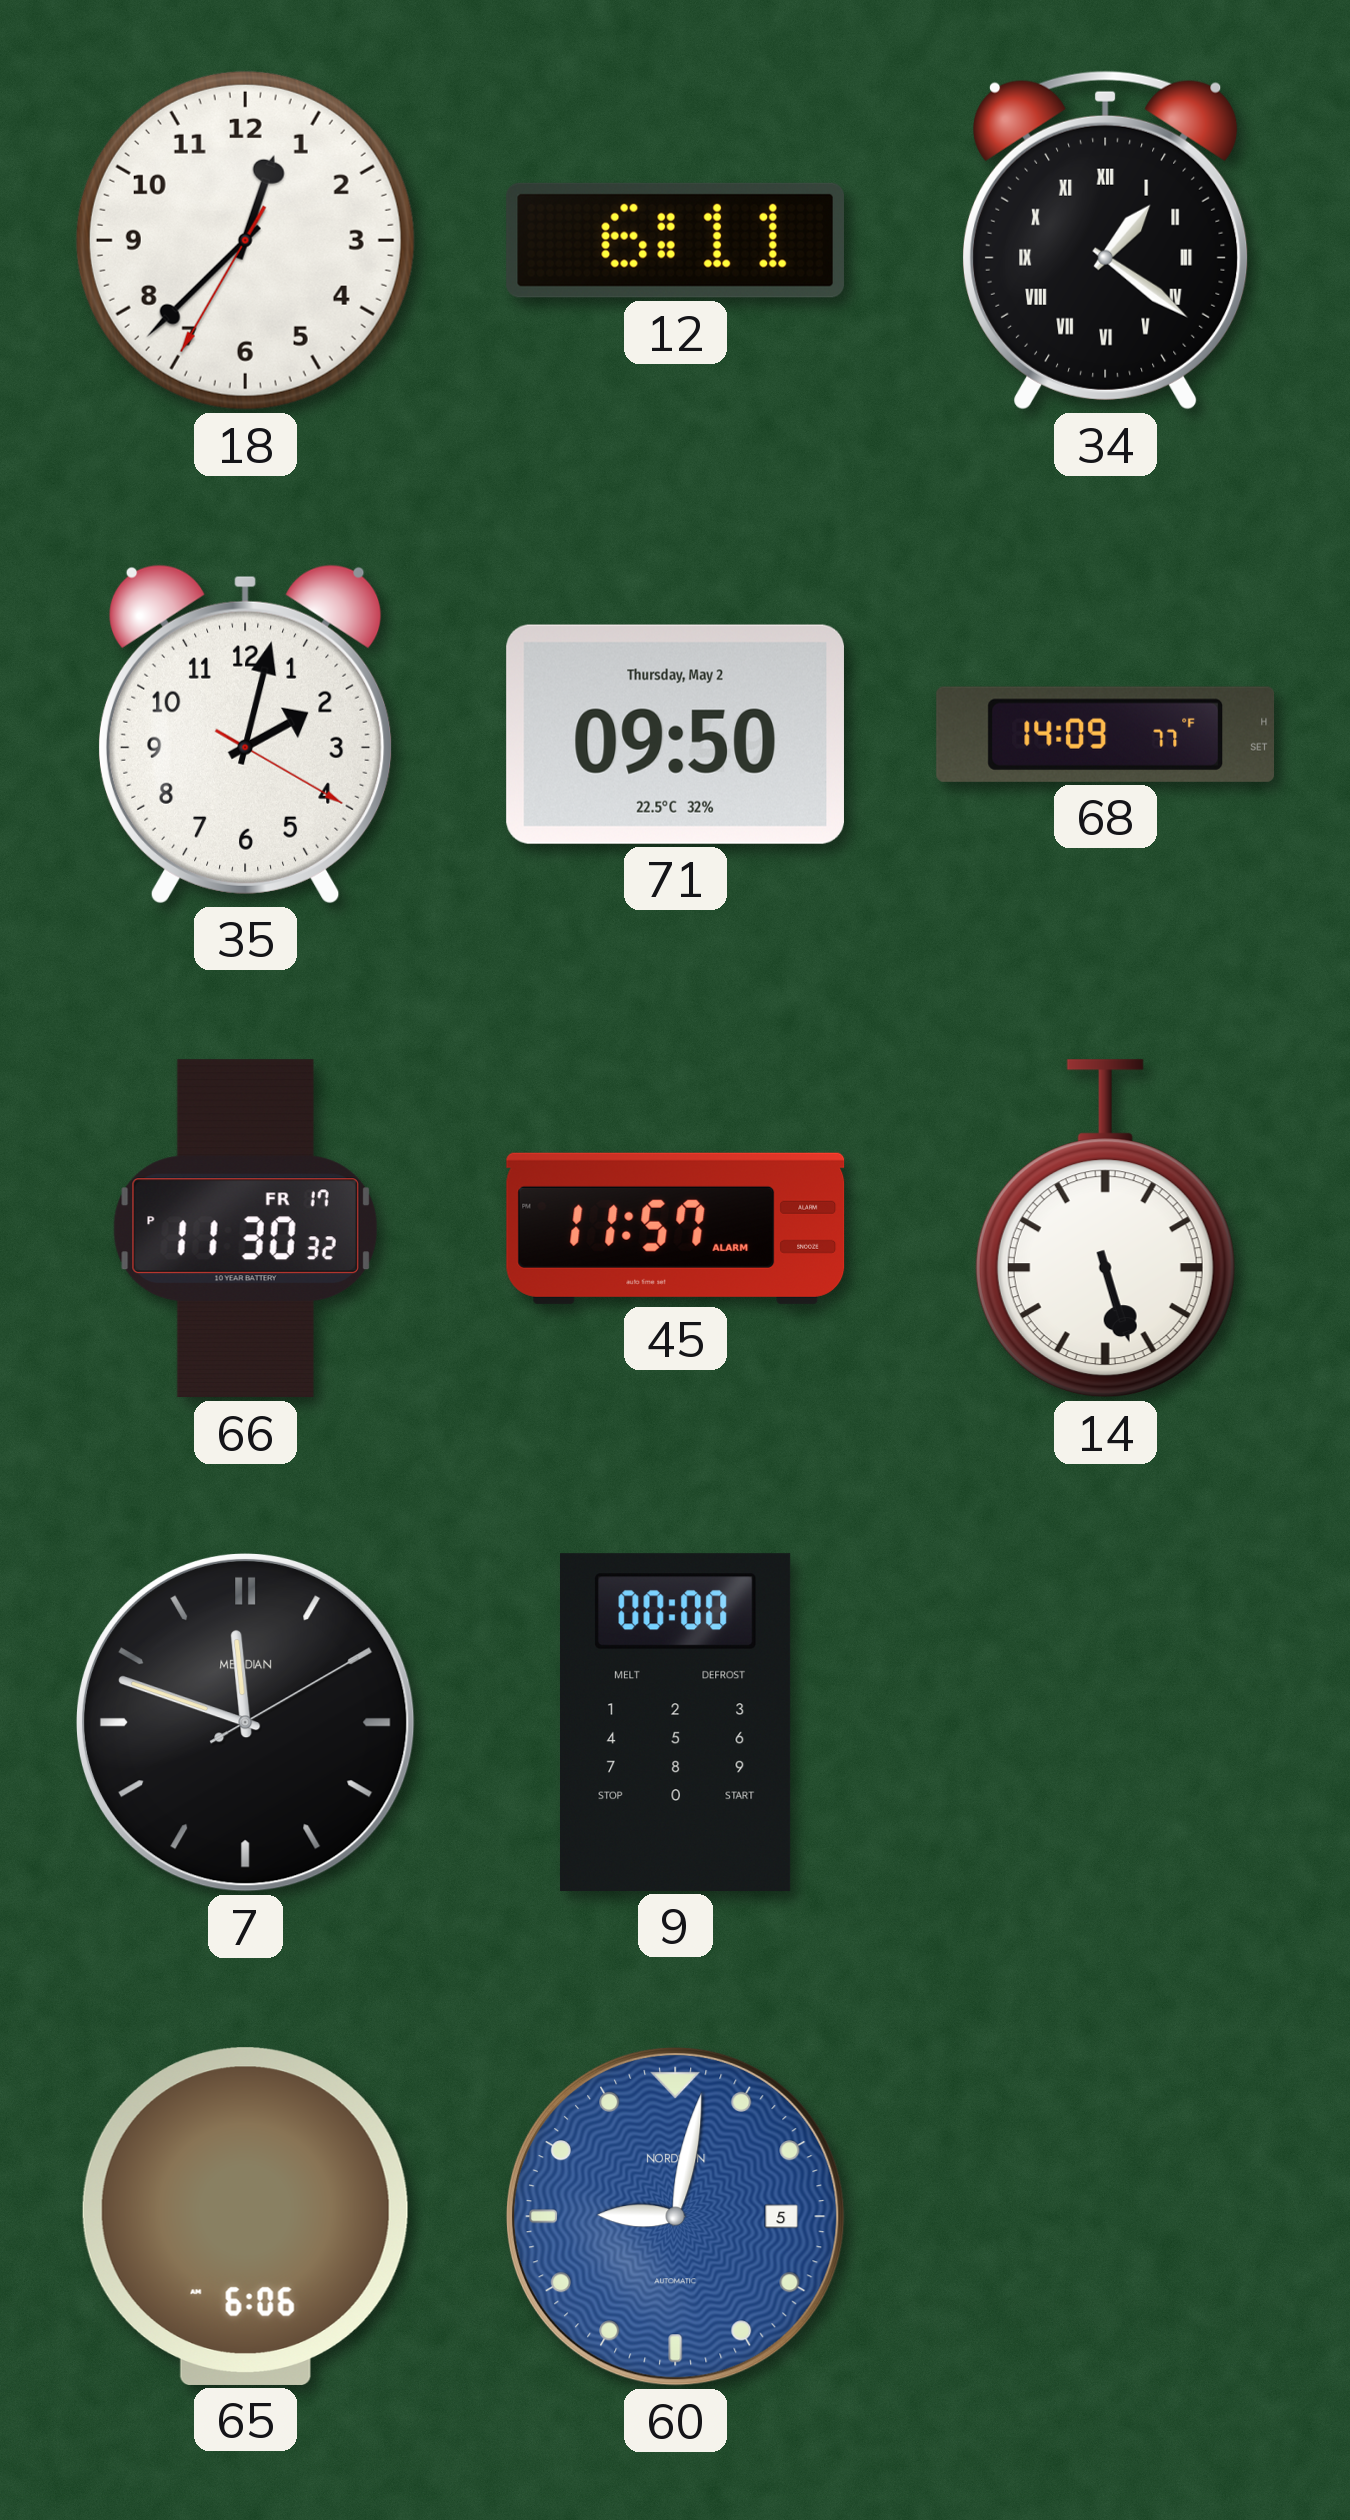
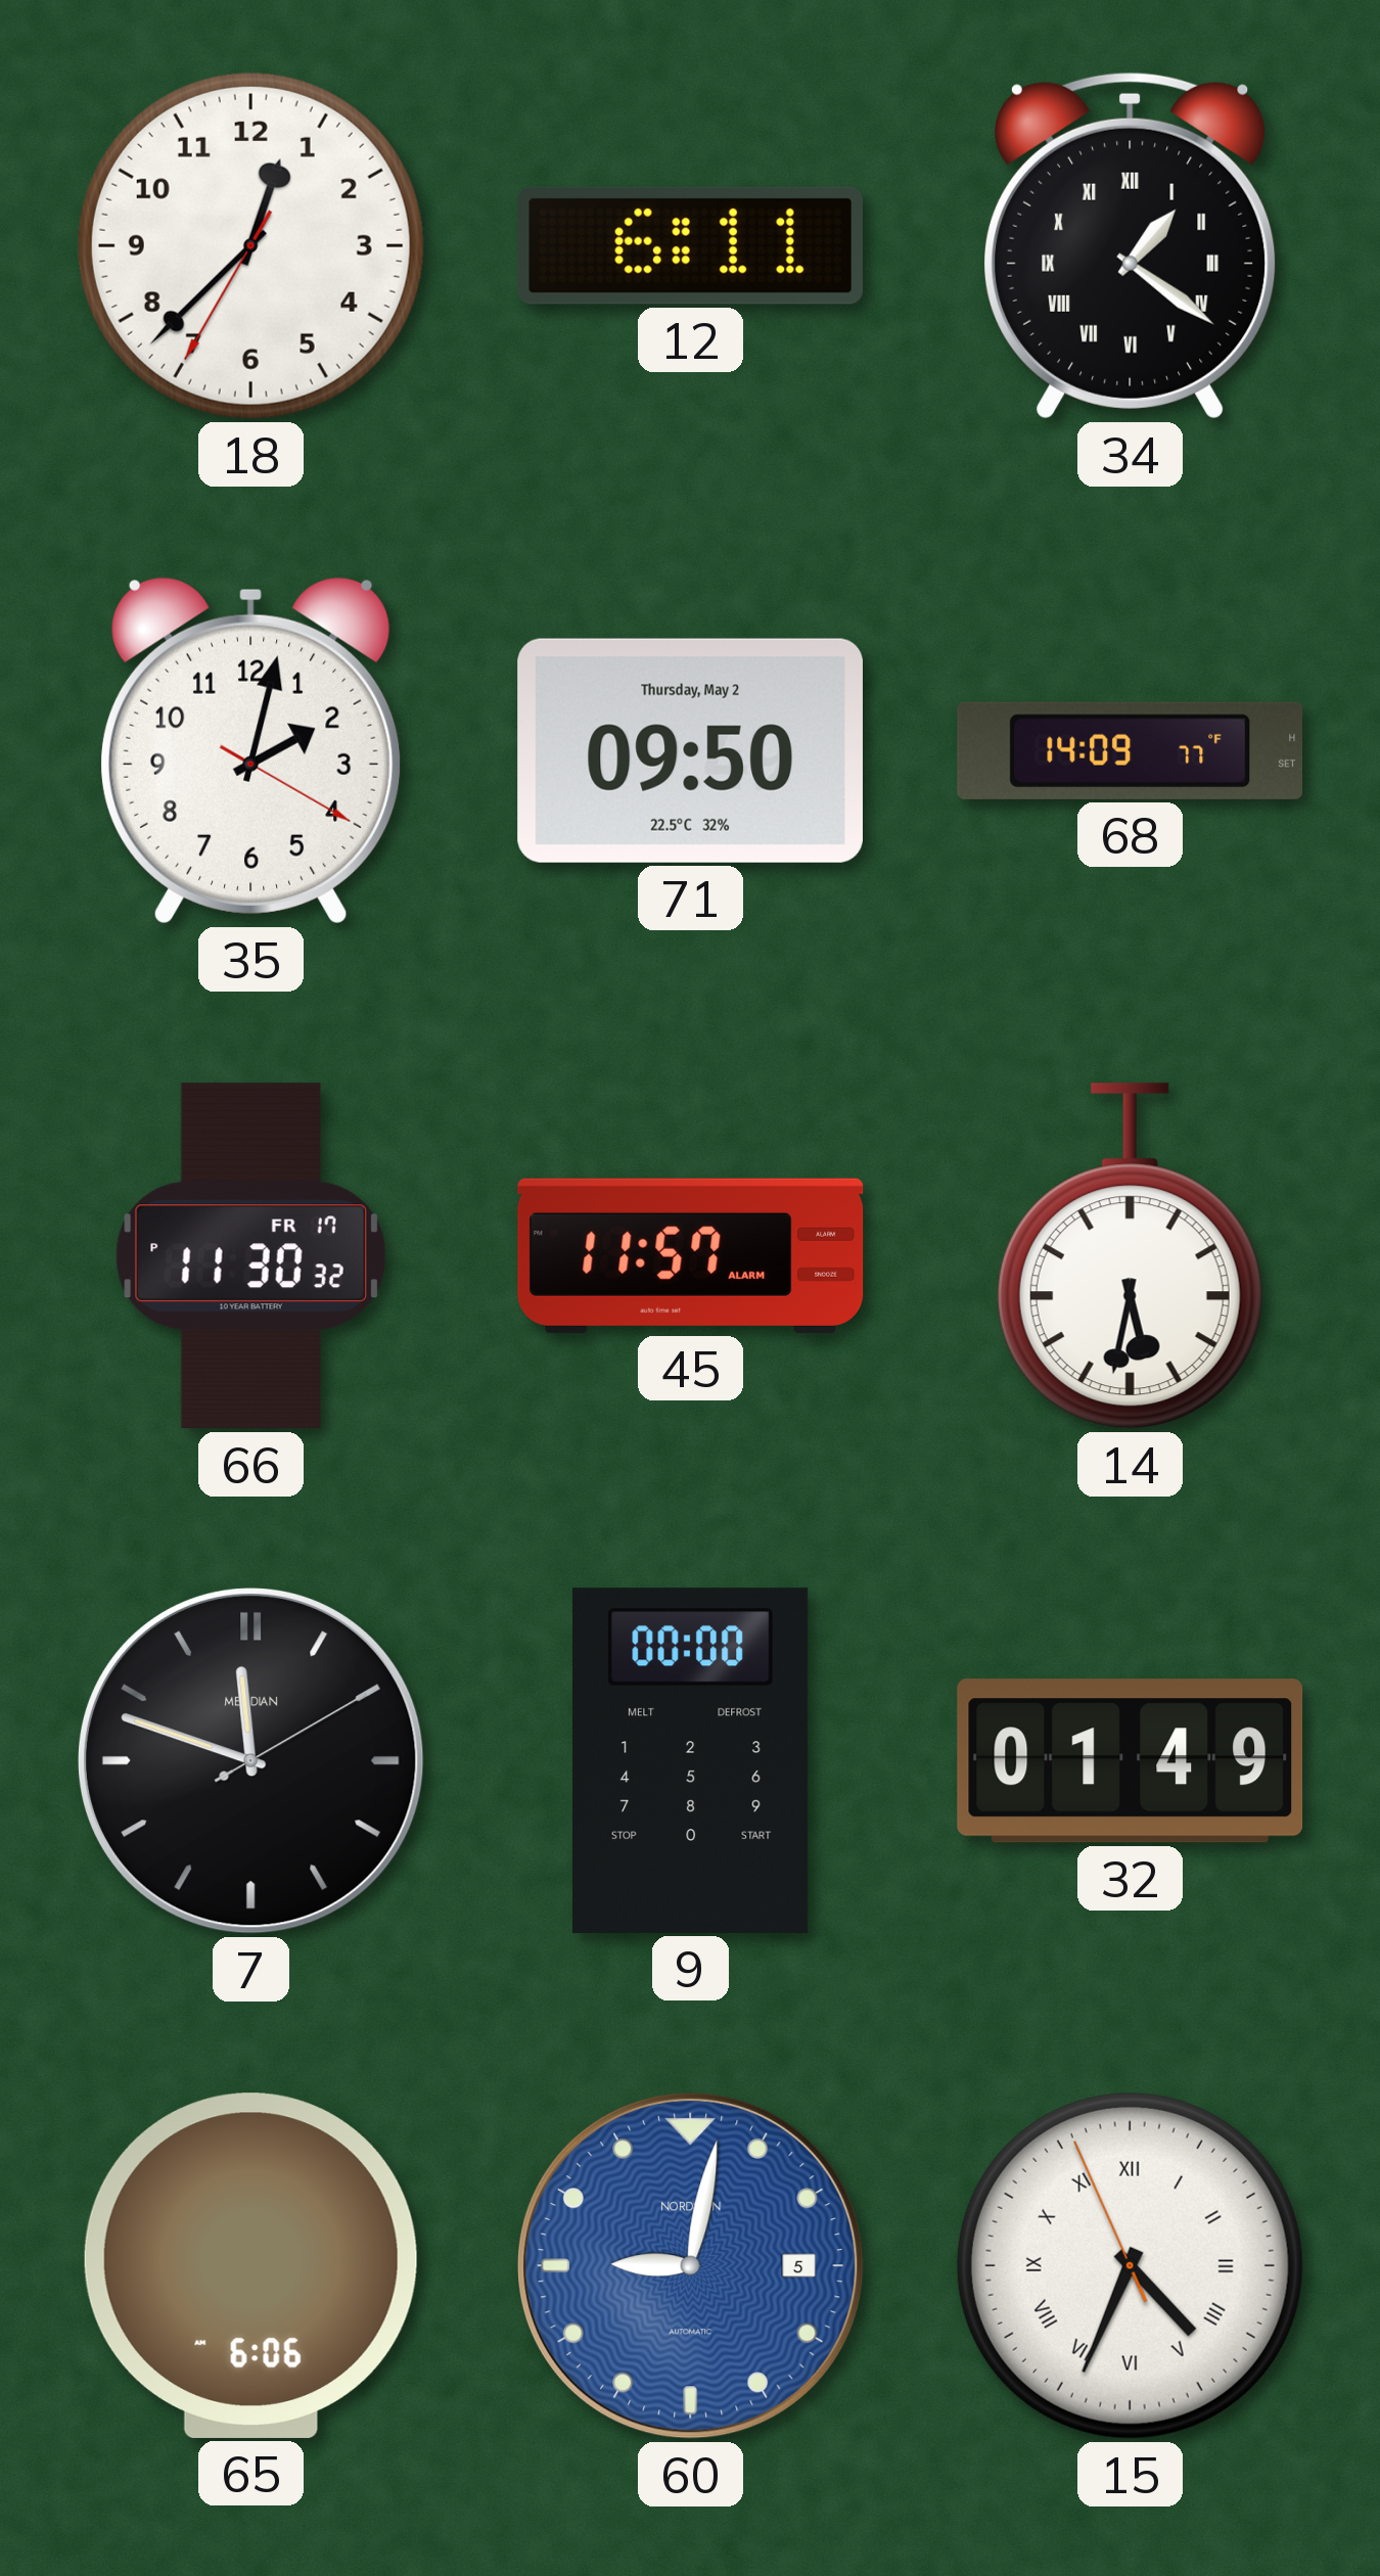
14: 5:27 -> 5:32
32: none -> 01:49
15: none -> 4:33
